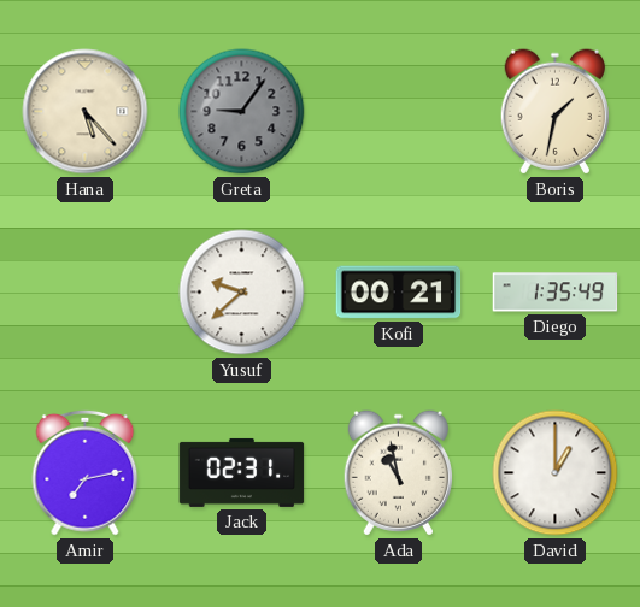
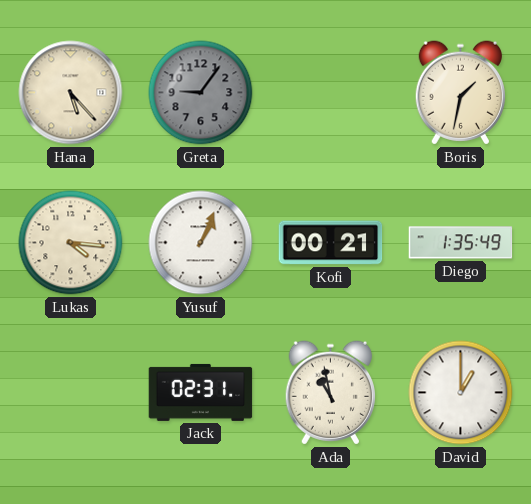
Lukas: none -> 4:16
Yusuf: 9:38 -> 1:04
Amir: 7:13 -> none
